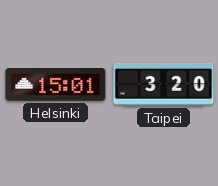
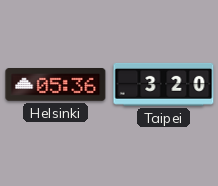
Helsinki: 15:01 -> 05:36
